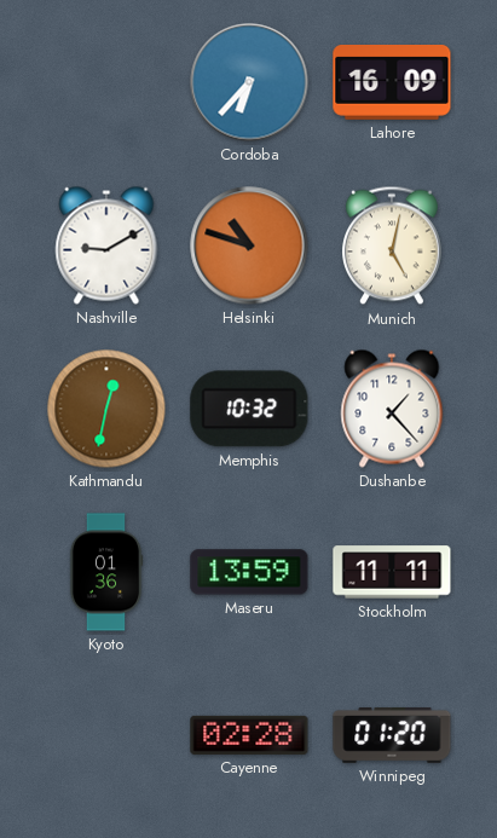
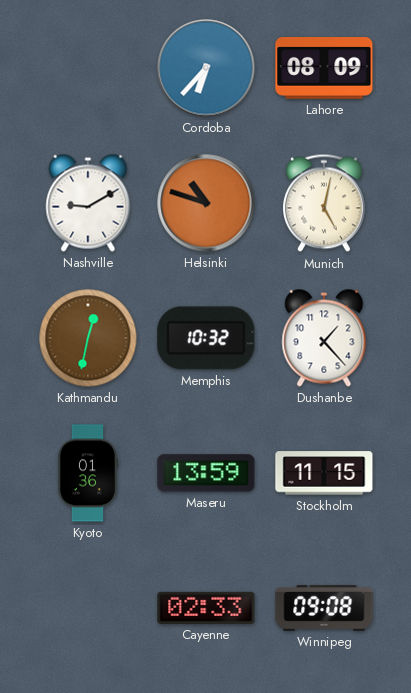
Lahore: 16:09 -> 08:09
Stockholm: 11:11 -> 11:15
Cayenne: 02:28 -> 02:33
Winnipeg: 01:20 -> 09:08
